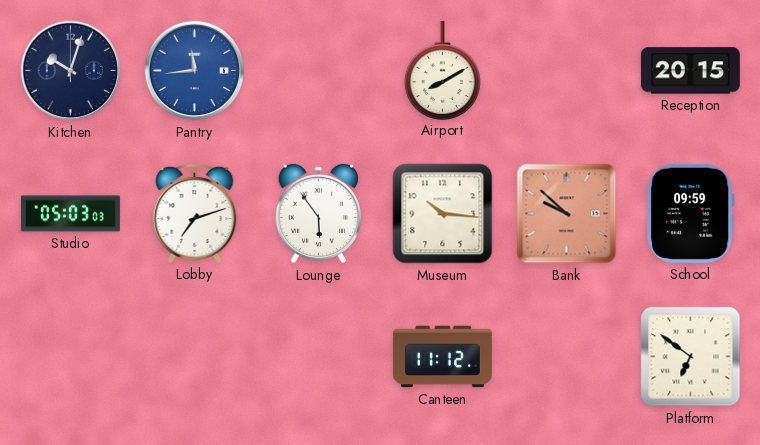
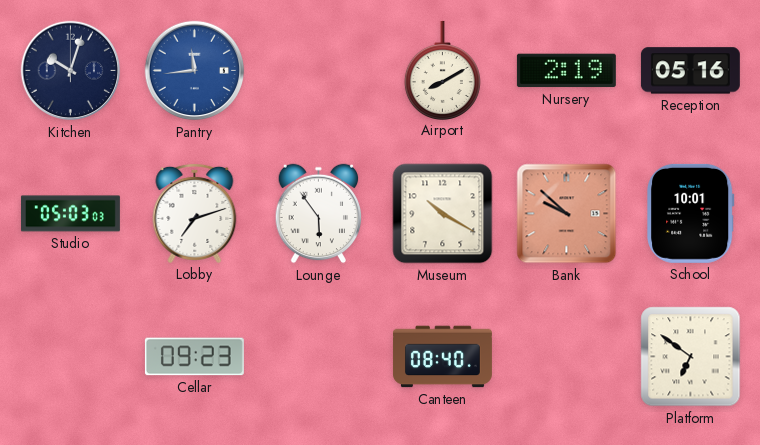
Nursery: none -> 2:19
Reception: 20:15 -> 05:16
Museum: 10:16 -> 10:20
School: 09:59 -> 10:01
Cellar: none -> 09:23
Canteen: 11:12 -> 08:40
